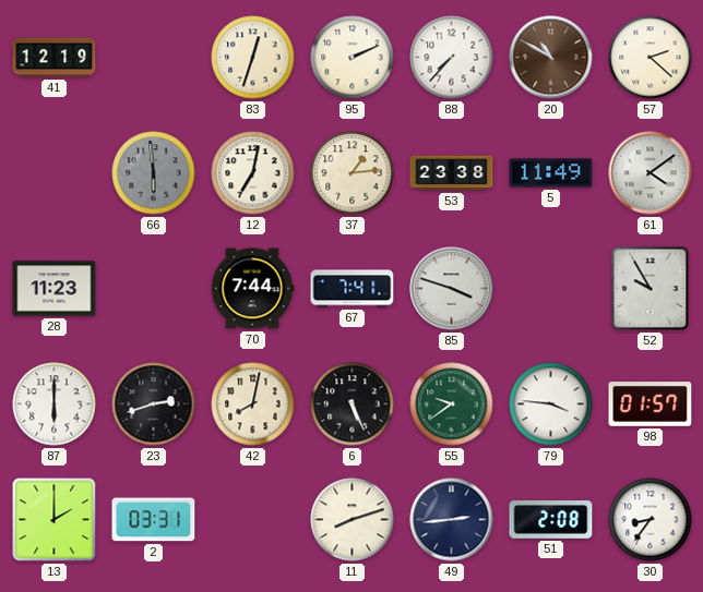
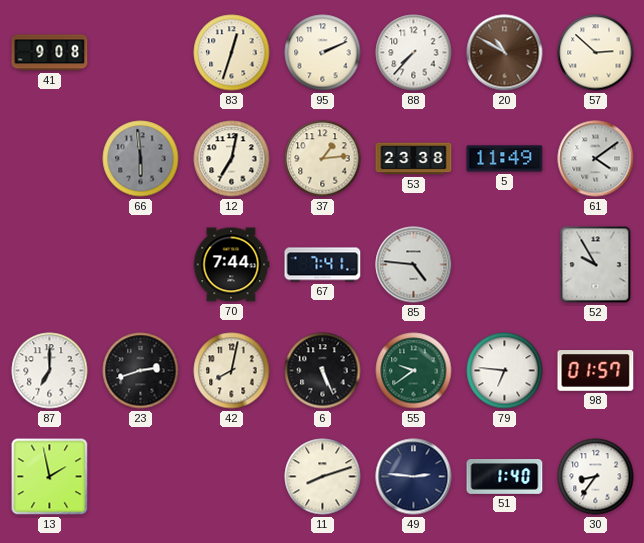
41: 12:19 -> 9:08
57: 2:22 -> 2:52
28: 11:23 -> none
85: 3:48 -> 4:46
87: 6:00 -> 7:00
79: 3:46 -> 6:46
13: 2:00 -> 1:58
2: 03:31 -> none
49: 2:44 -> 2:46
51: 2:08 -> 1:40
